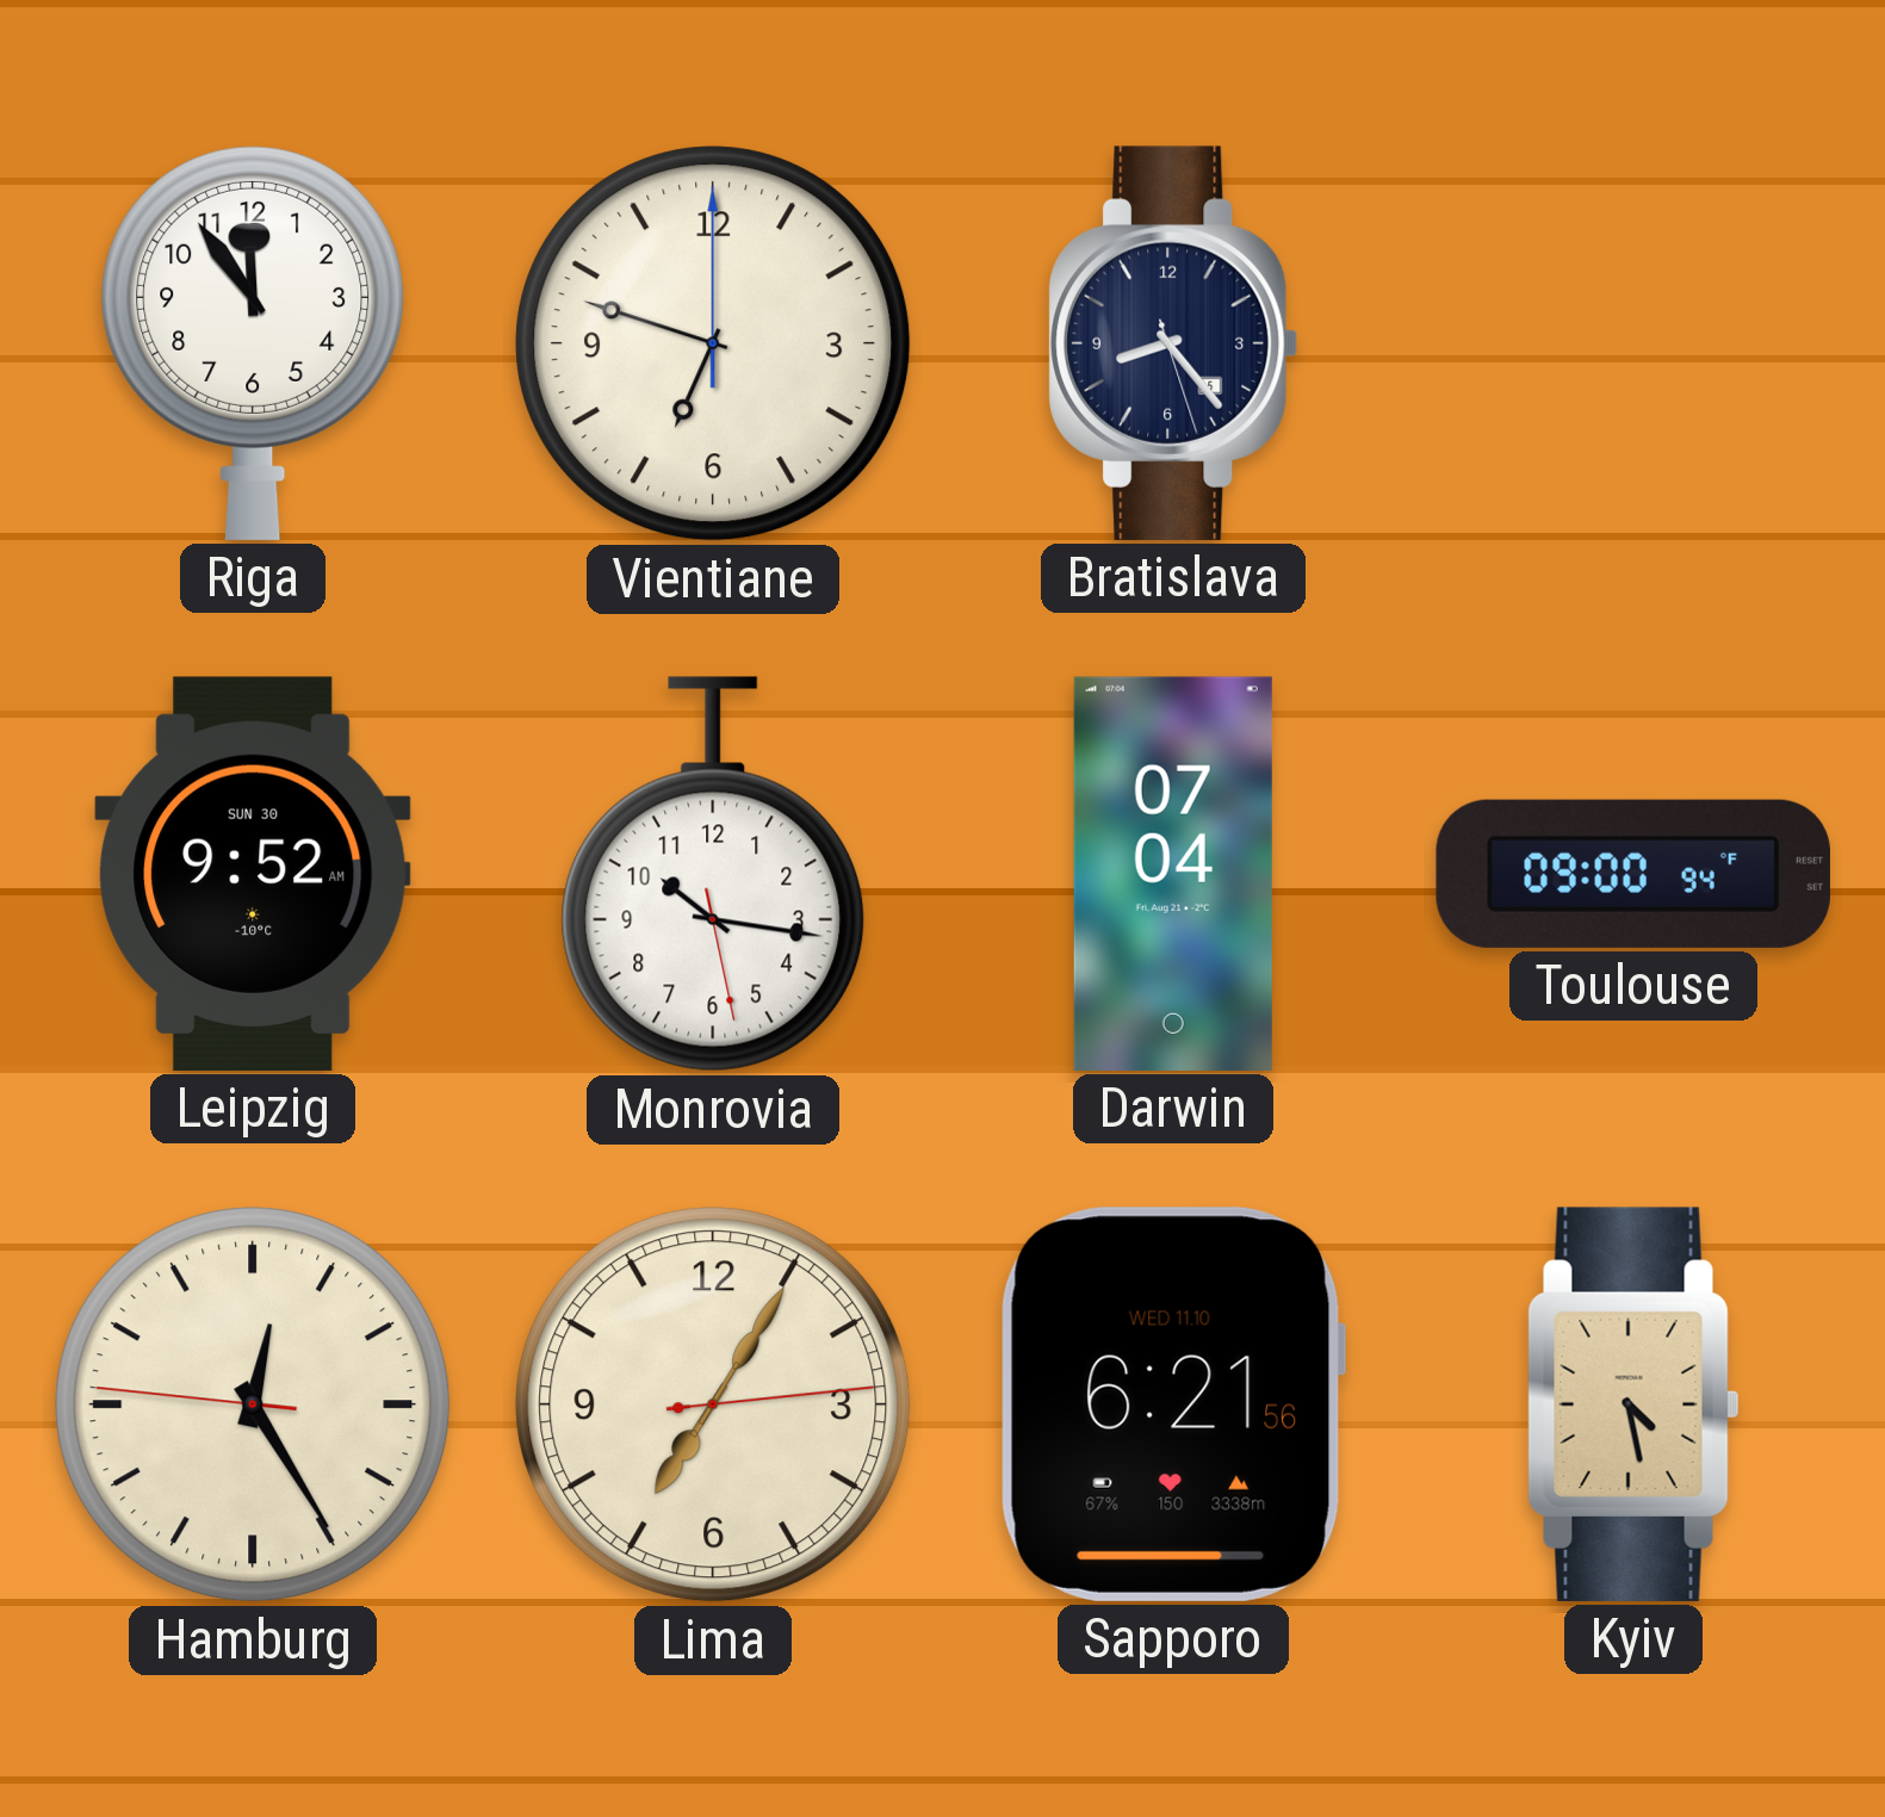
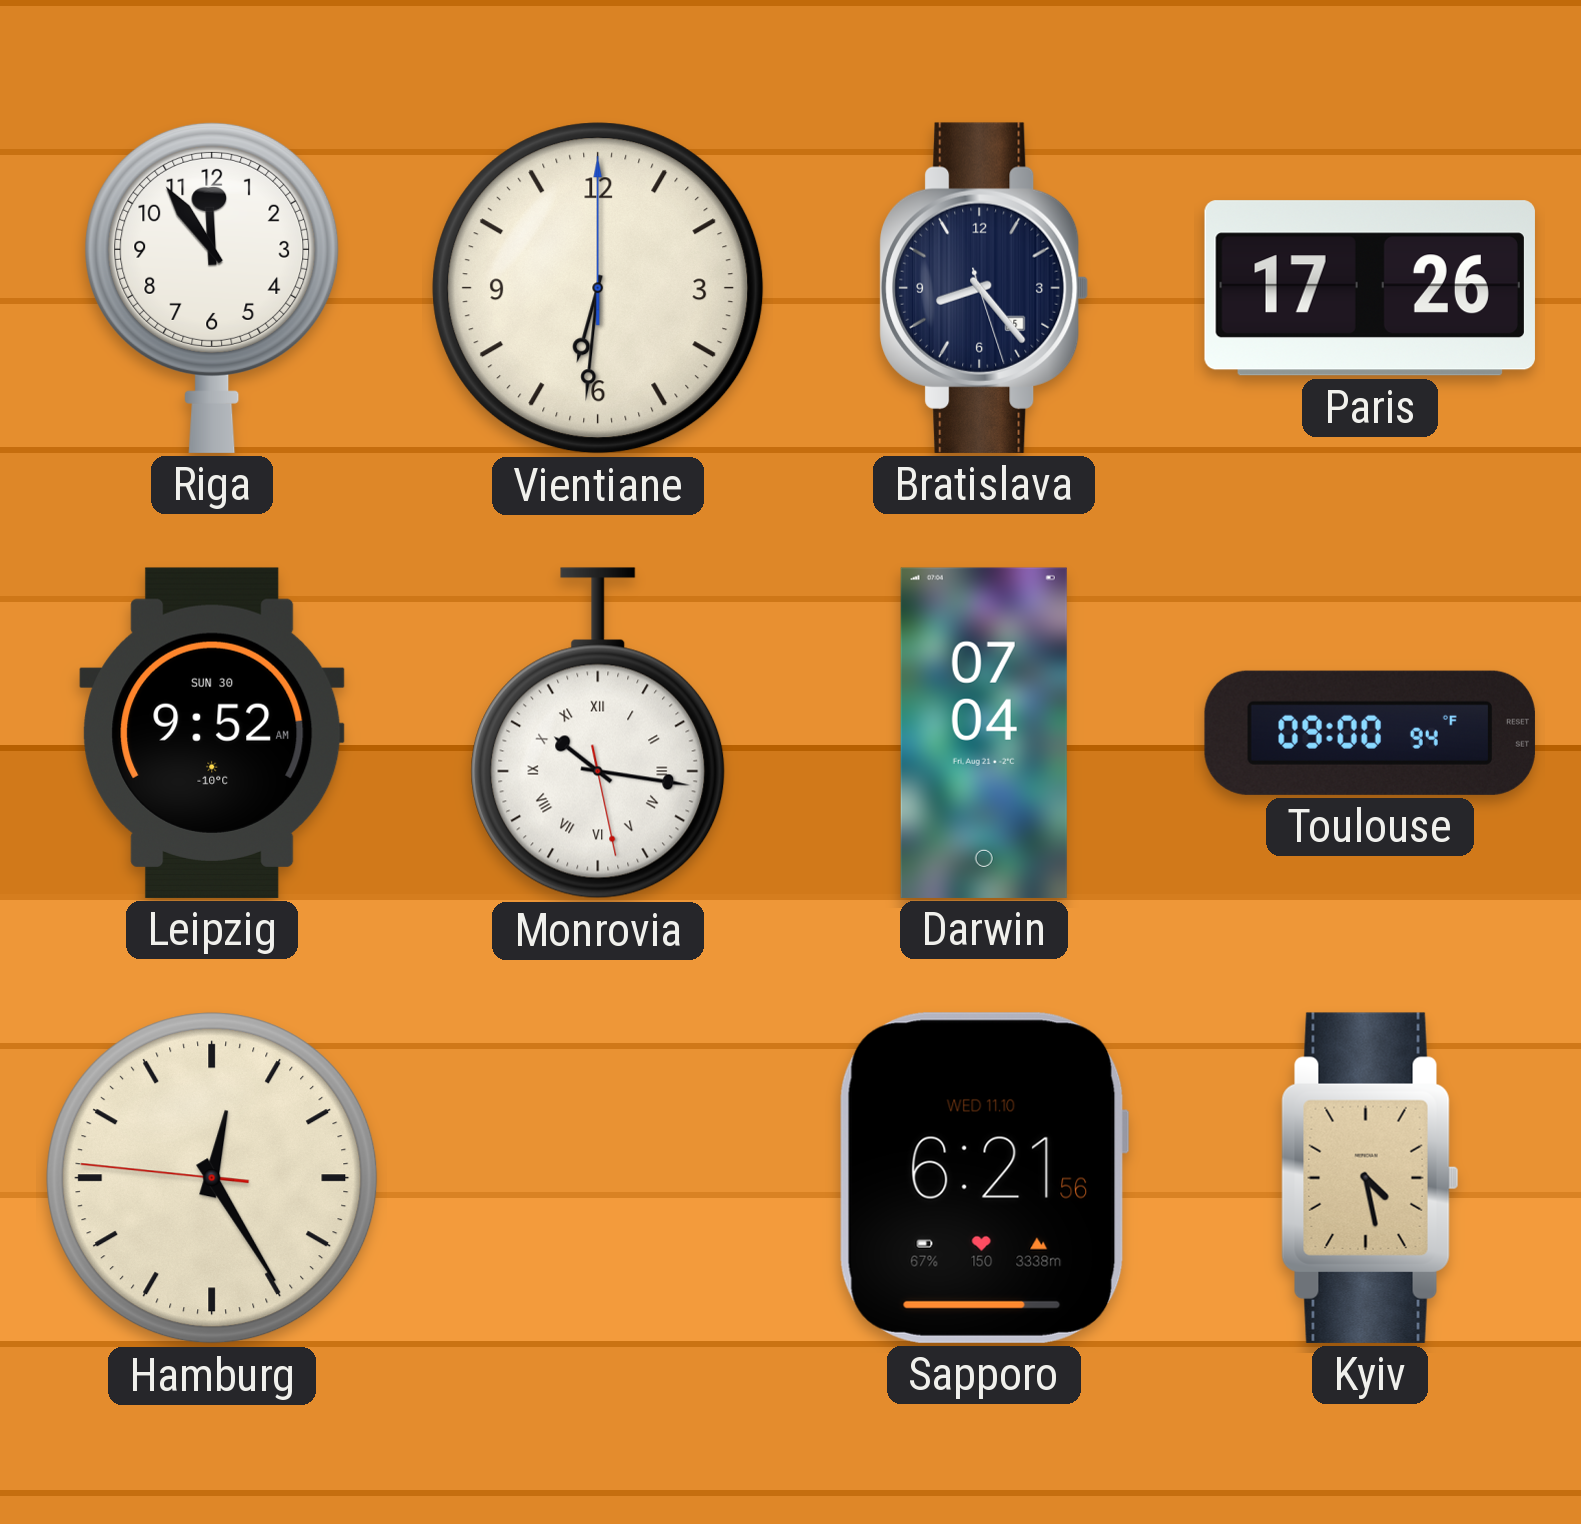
Vientiane: 6:48 -> 6:31
Paris: none -> 17:26
Monrovia numerals: Arabic -> Roman
Lima: 7:05 -> none
